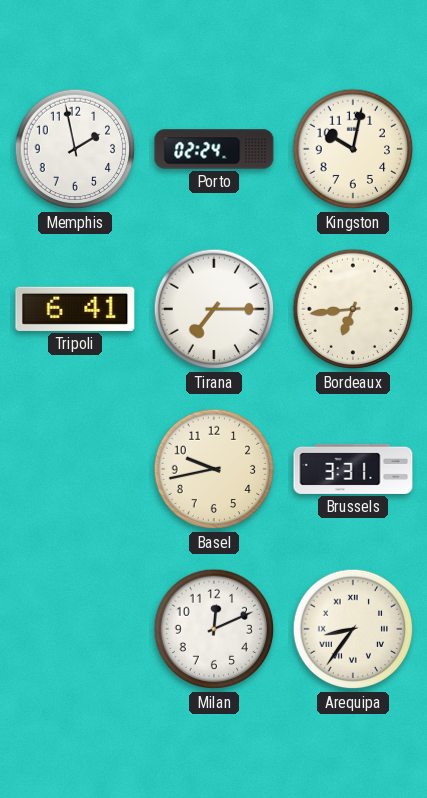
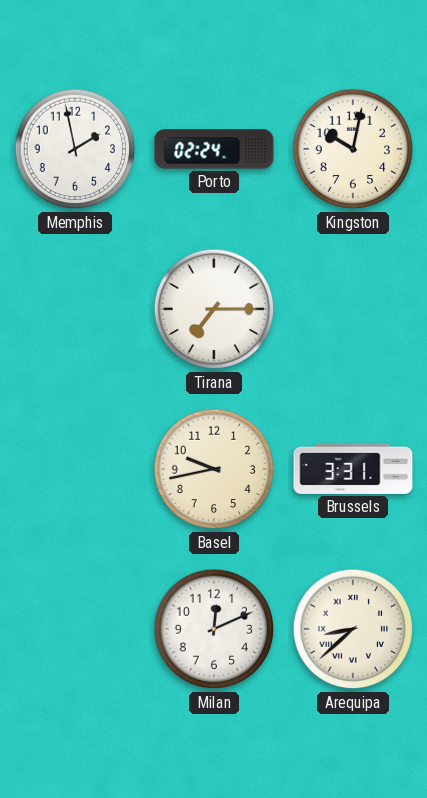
Tripoli: 6:41 -> none
Bordeaux: 6:44 -> none
Arequipa: 8:36 -> 8:38
